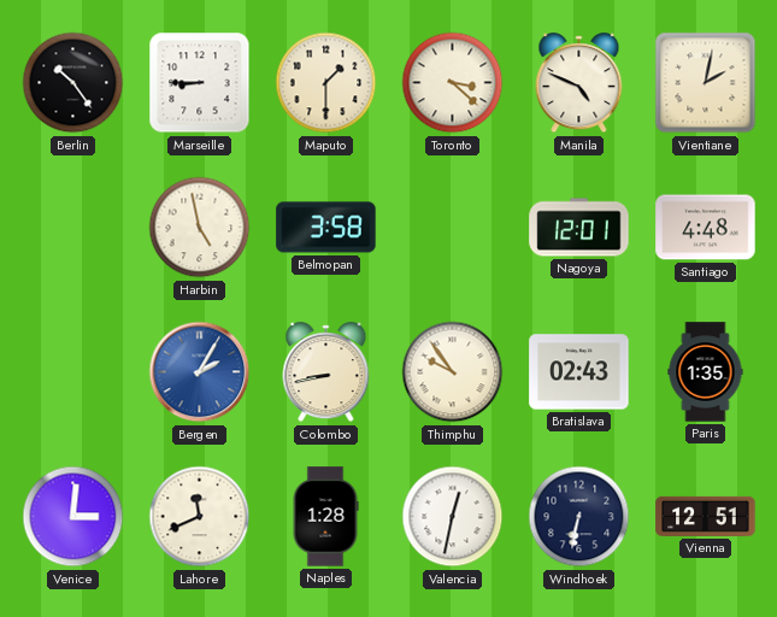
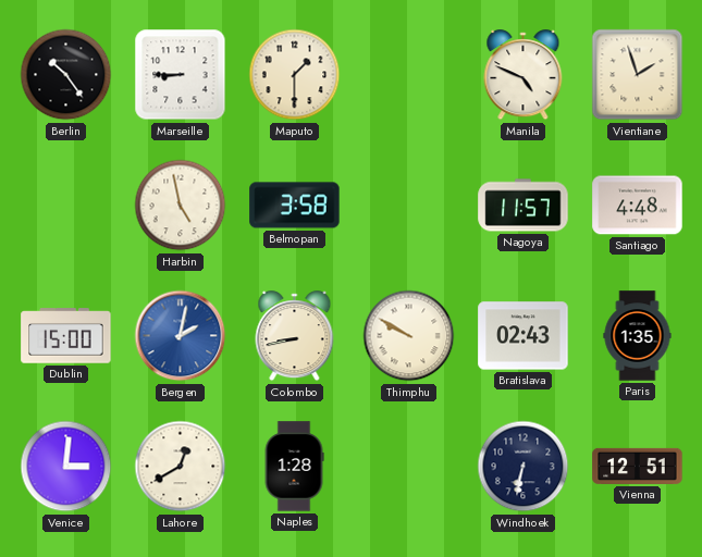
Toronto: 3:22 -> none
Vientiane: 2:02 -> 1:57
Nagoya: 12:01 -> 11:57
Dublin: none -> 15:00
Bergen: 2:05 -> 2:02
Thimphu: 9:54 -> 9:50
Lahore: 11:41 -> 12:40
Valencia: 12:32 -> none
